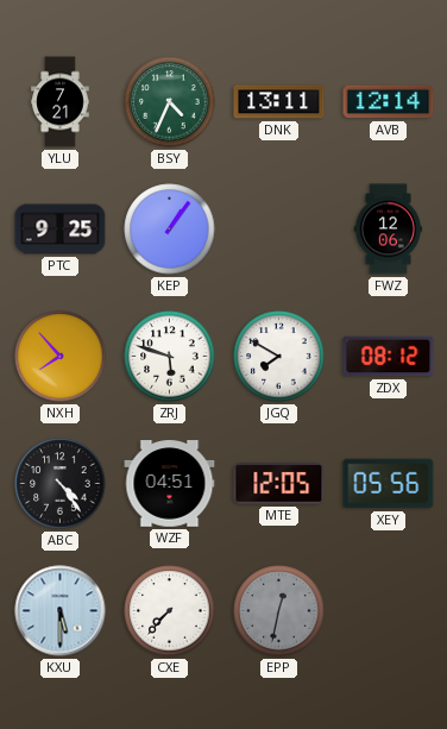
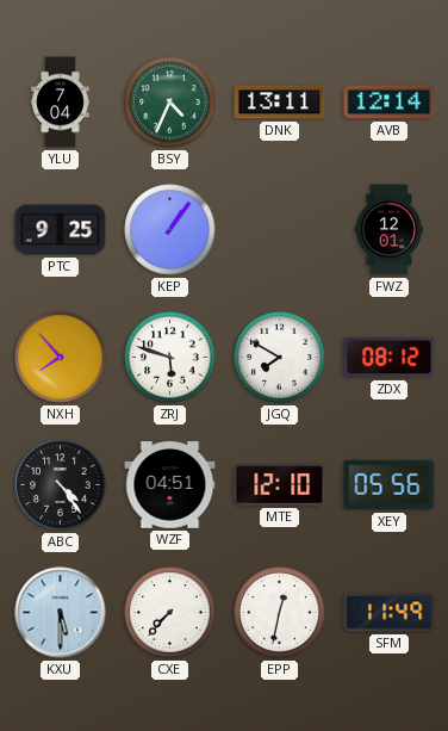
YLU: 7:21 -> 7:04
FWZ: 12:06 -> 12:01
MTE: 12:05 -> 12:10
EPP dial: grey -> white
SFM: none -> 11:49
